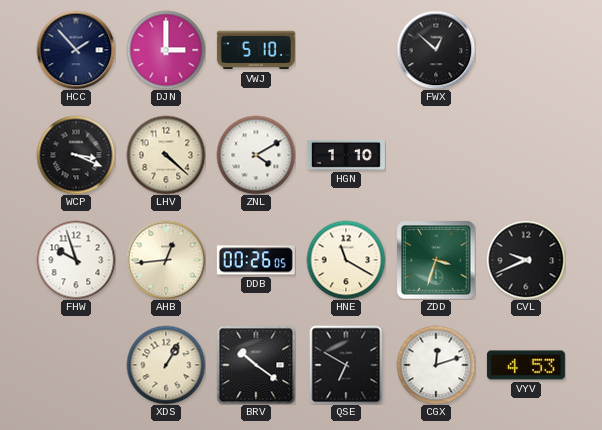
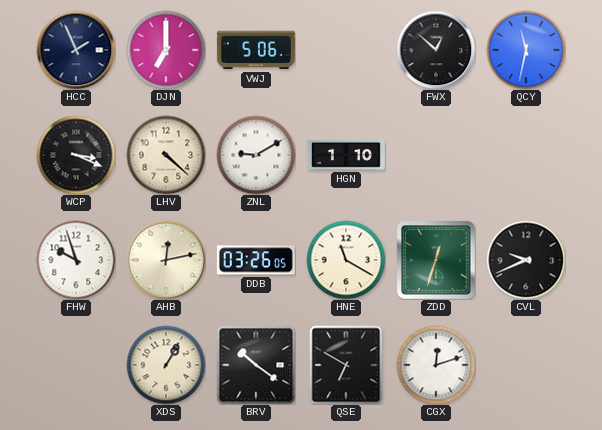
HCC: 1:53 -> 1:56
DJN: 3:00 -> 7:00
VWJ: 5:10 -> 5:06
QCY: none -> 11:32
ZNL: 4:10 -> 9:10
AHB: 12:44 -> 12:13
DDB: 00:26 -> 03:26
ZDD: 3:33 -> 12:33
VYV: 4:53 -> none
